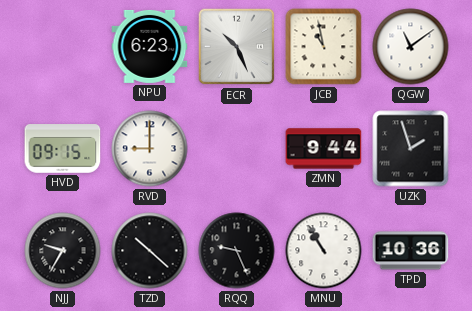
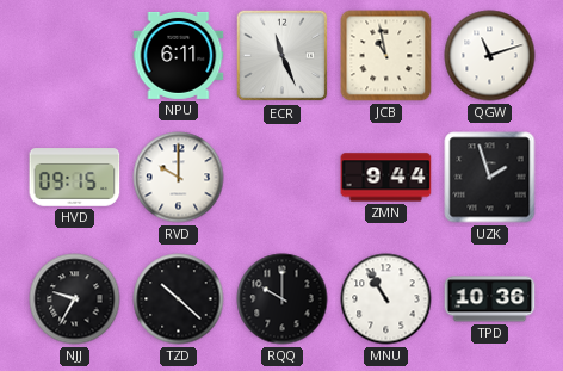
NPU: 6:23 -> 6:11
ECR: 10:26 -> 11:26
QGW: 11:09 -> 11:12
RVD: 9:00 -> 10:00
RQQ: 9:26 -> 10:00
